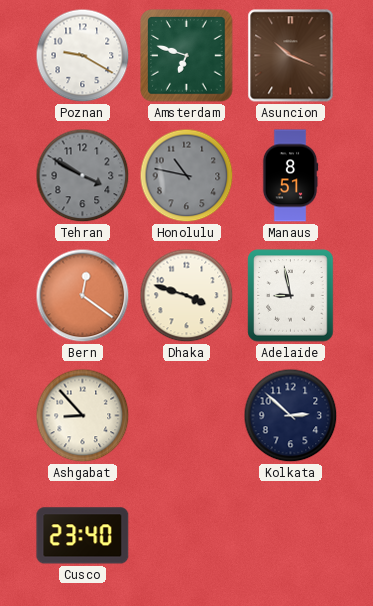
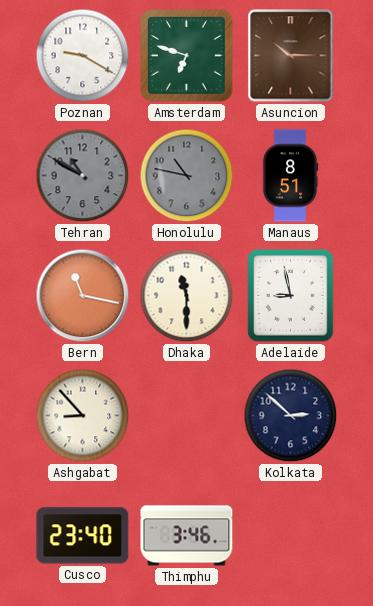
Asuncion: 10:19 -> 10:15
Tehran: 3:50 -> 10:50
Bern: 12:21 -> 11:17
Dhaka: 3:48 -> 11:30
Thimphu: none -> 3:46
